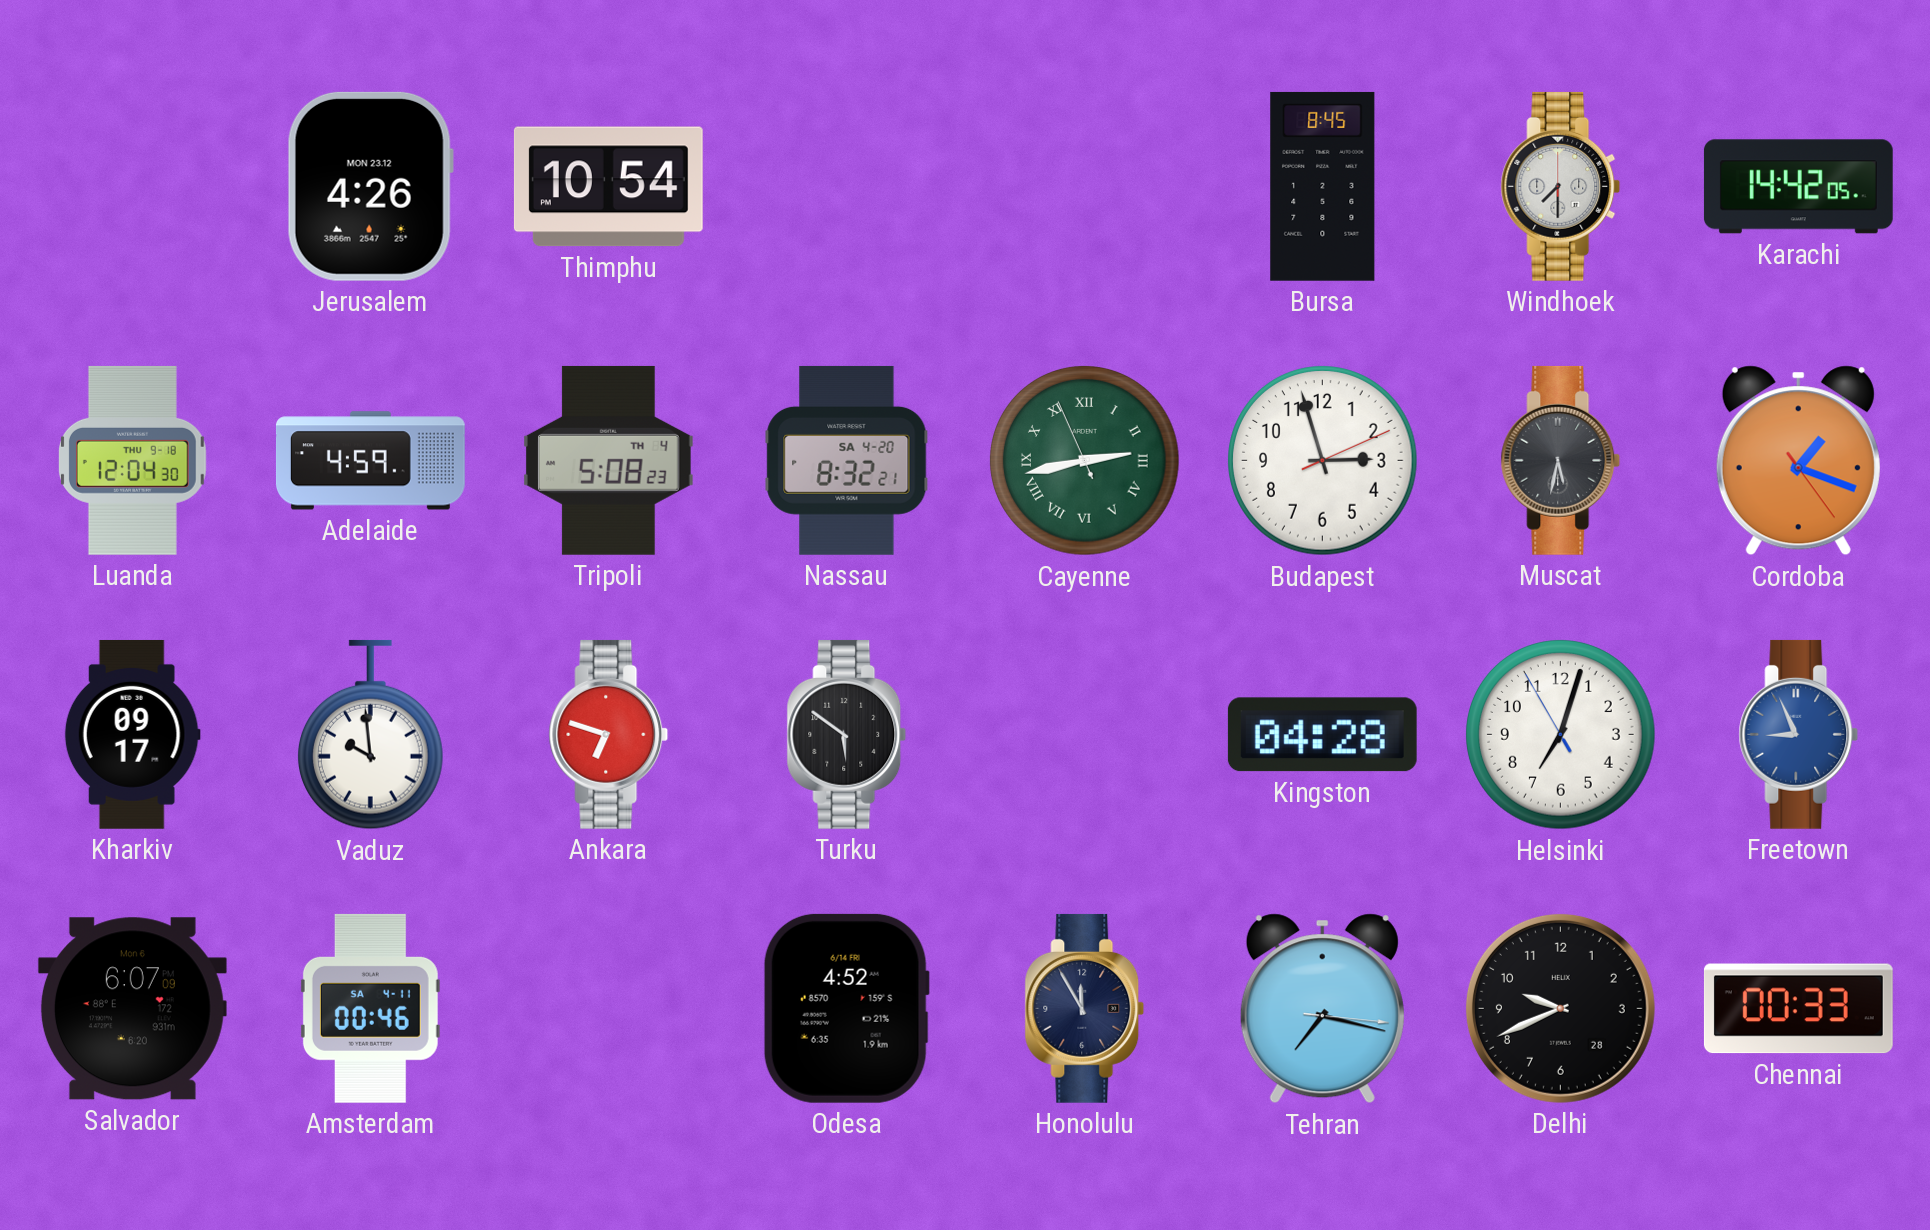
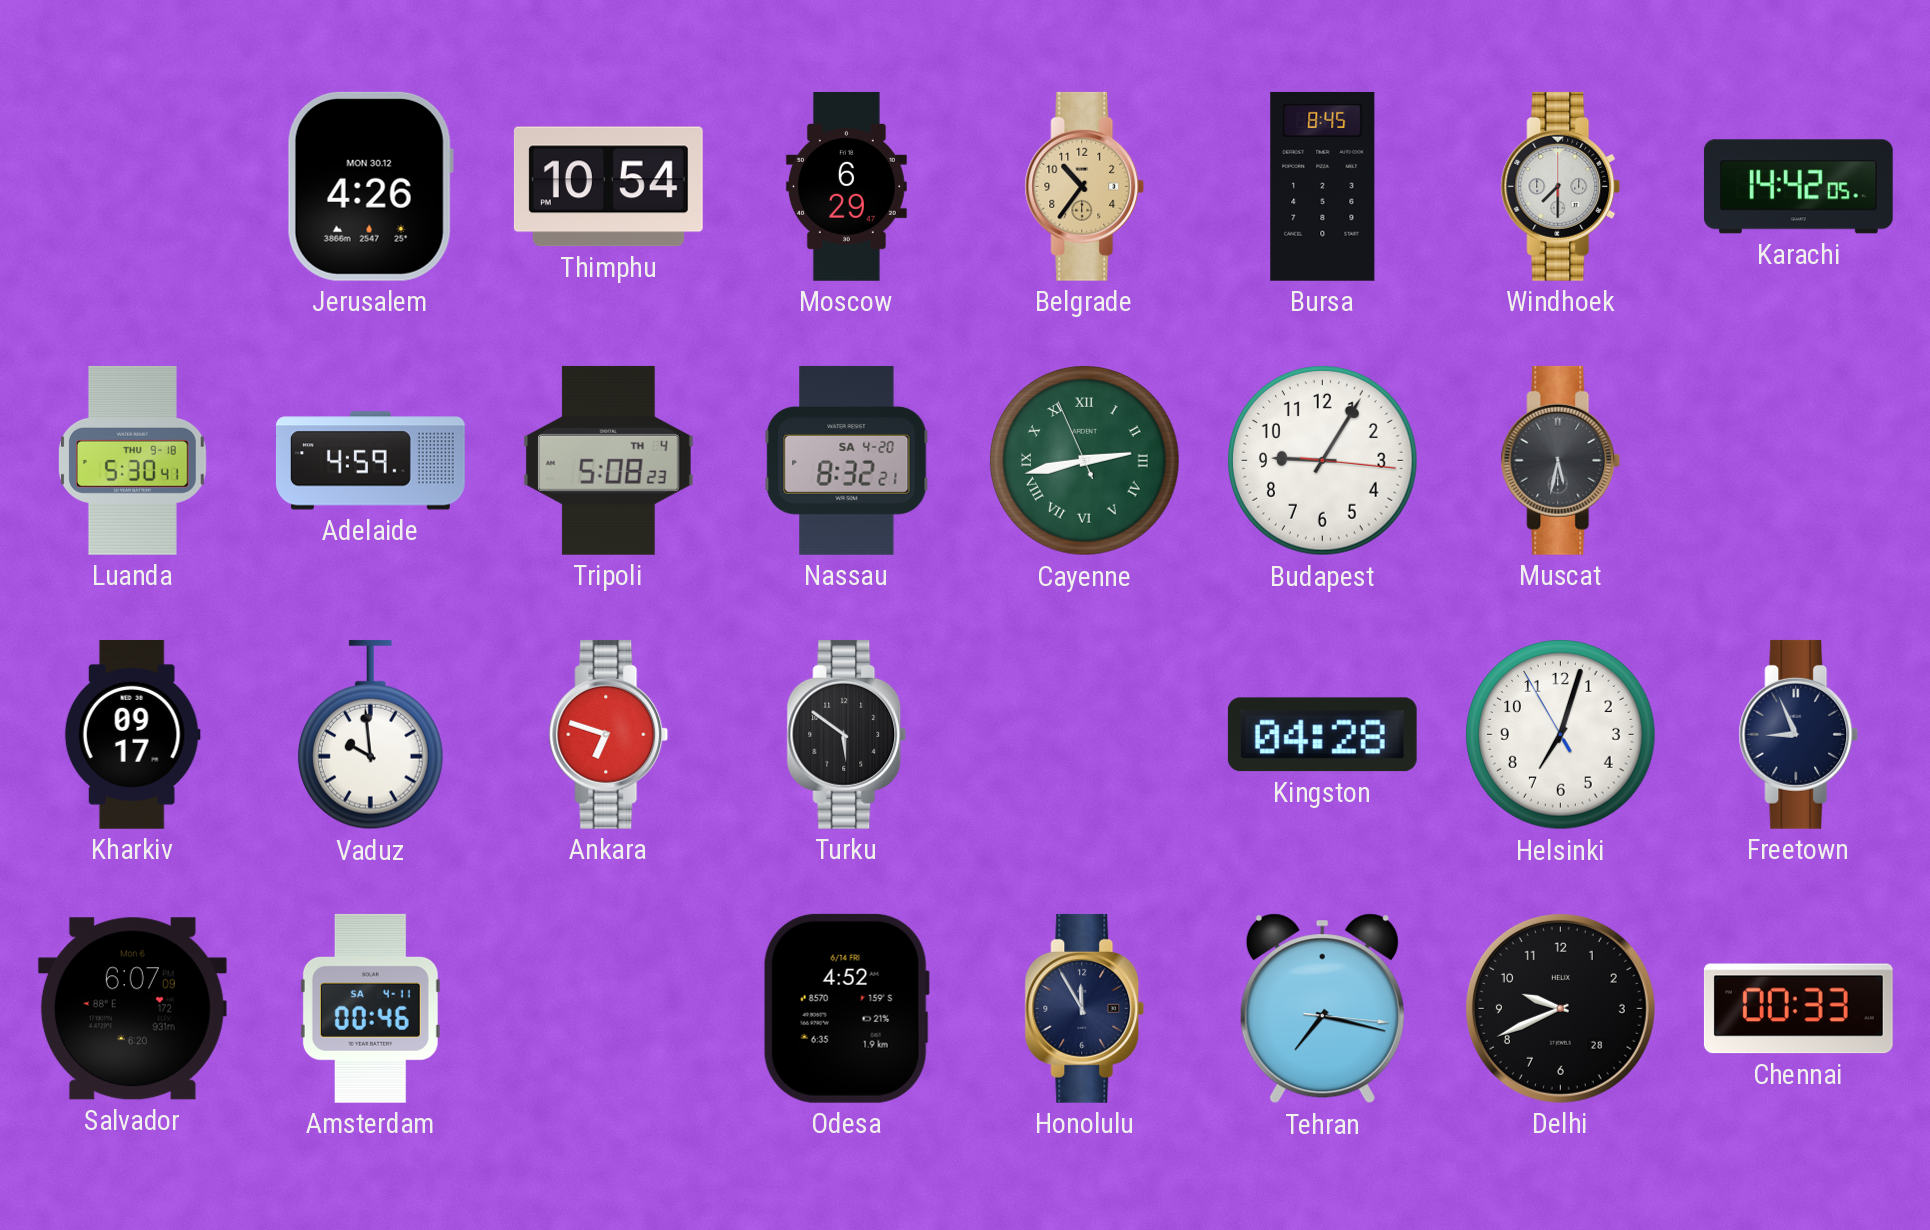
Jerusalem date: MON 23.12 -> MON 30.12
Moscow: none -> 6:29
Belgrade: none -> 10:36
Luanda: 12:04 -> 5:30
Budapest: 2:57 -> 9:05
Cordoba: 1:18 -> none
Freetown dial: blue -> navy
